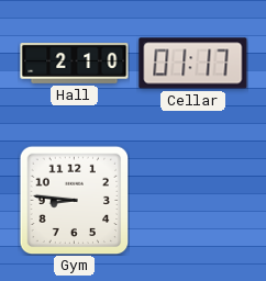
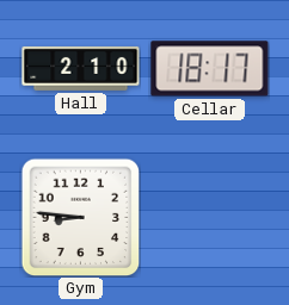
Cellar: 01:17 -> 18:17
